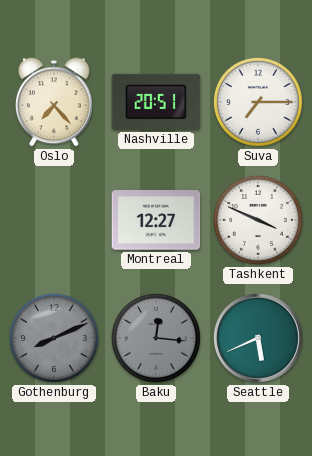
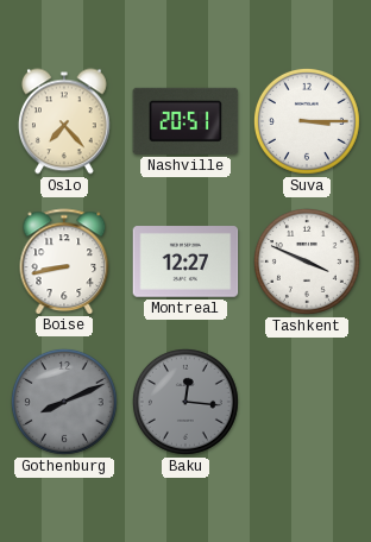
Suva: 7:15 -> 3:15
Boise: none -> 8:43
Seattle: 5:41 -> none
